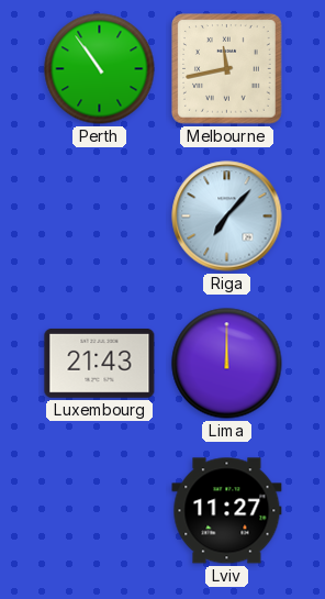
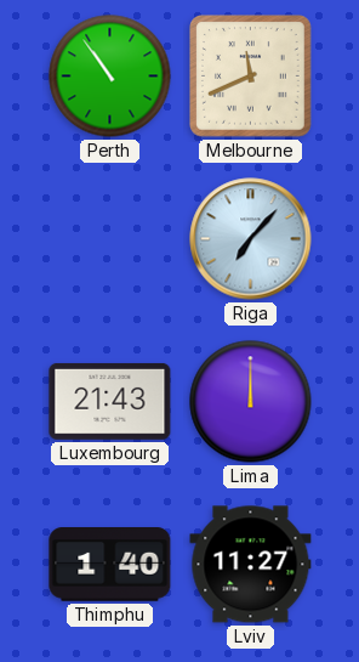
Melbourne: 11:43 -> 11:41
Thimphu: none -> 1:40
